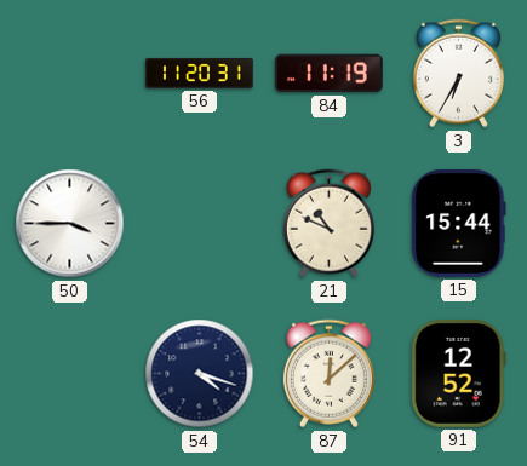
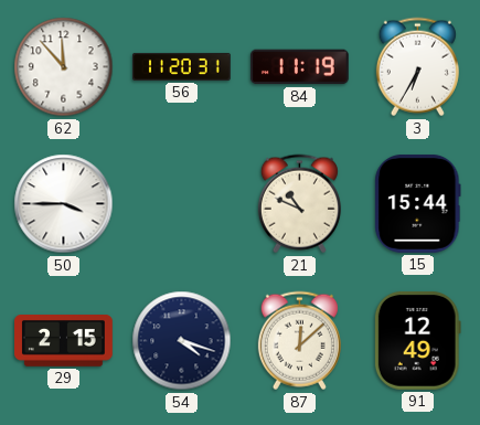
62: none -> 11:53
29: none -> 2:15
91: 12:52 -> 12:49
